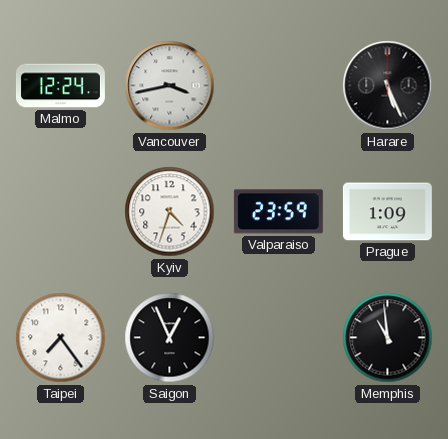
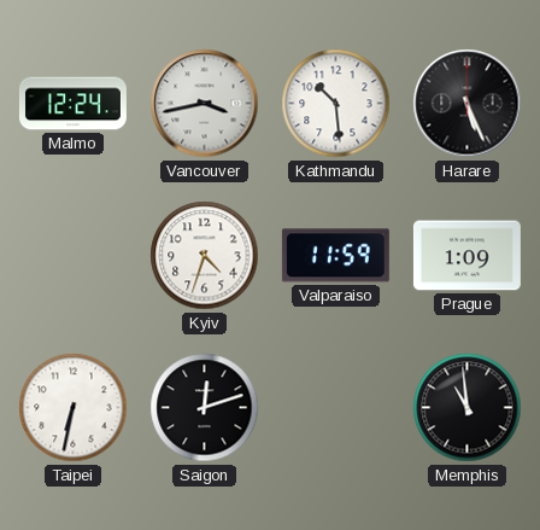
Kathmandu: none -> 10:29
Valparaiso: 23:59 -> 11:59
Taipei: 7:24 -> 6:32
Saigon: 12:56 -> 12:12
